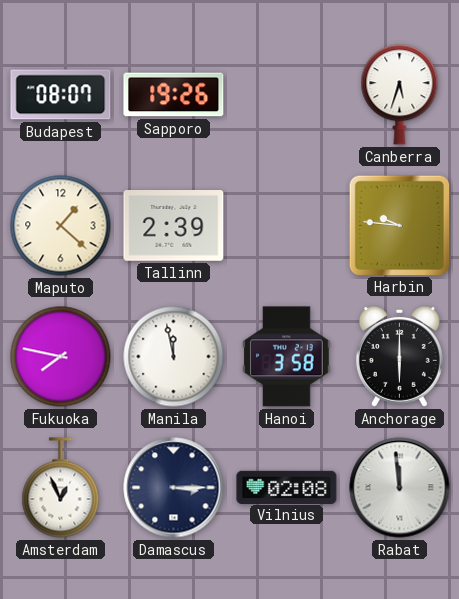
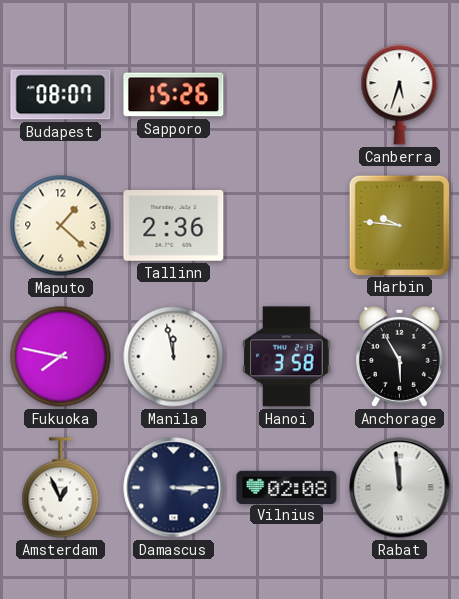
Sapporo: 19:26 -> 15:26
Tallinn: 2:39 -> 2:36
Anchorage: 6:00 -> 5:55
